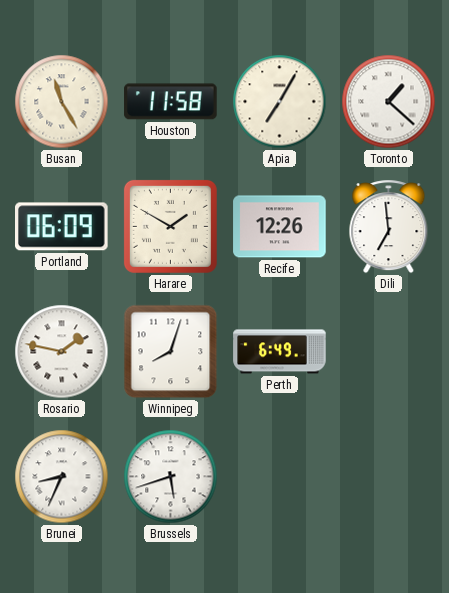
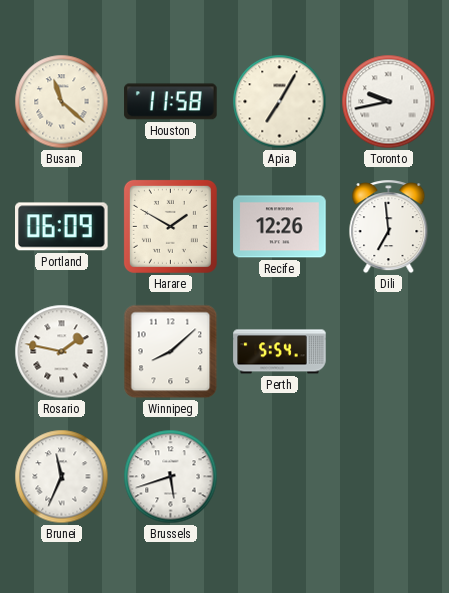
Busan: 11:25 -> 11:22
Toronto: 1:22 -> 9:43
Winnipeg: 8:03 -> 8:08
Perth: 6:49 -> 5:54
Brunei: 8:34 -> 11:34
